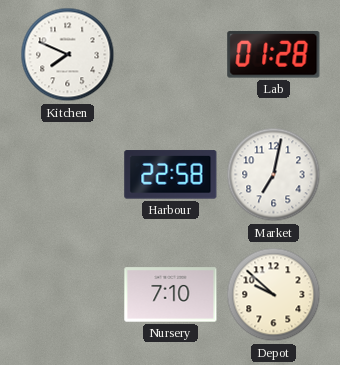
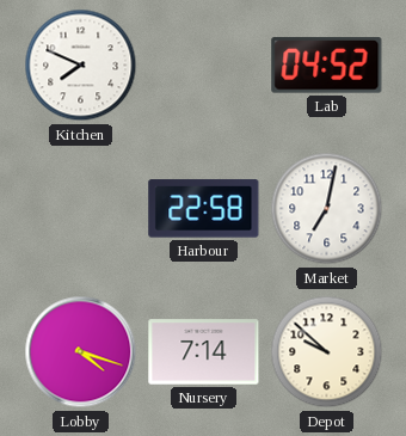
Lab: 01:28 -> 04:52
Lobby: none -> 4:18
Nursery: 7:10 -> 7:14
